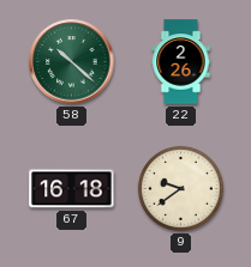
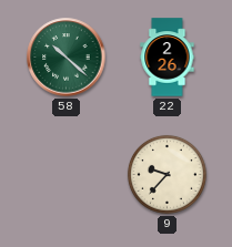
67: 16:18 -> none
9: 9:39 -> 9:37
